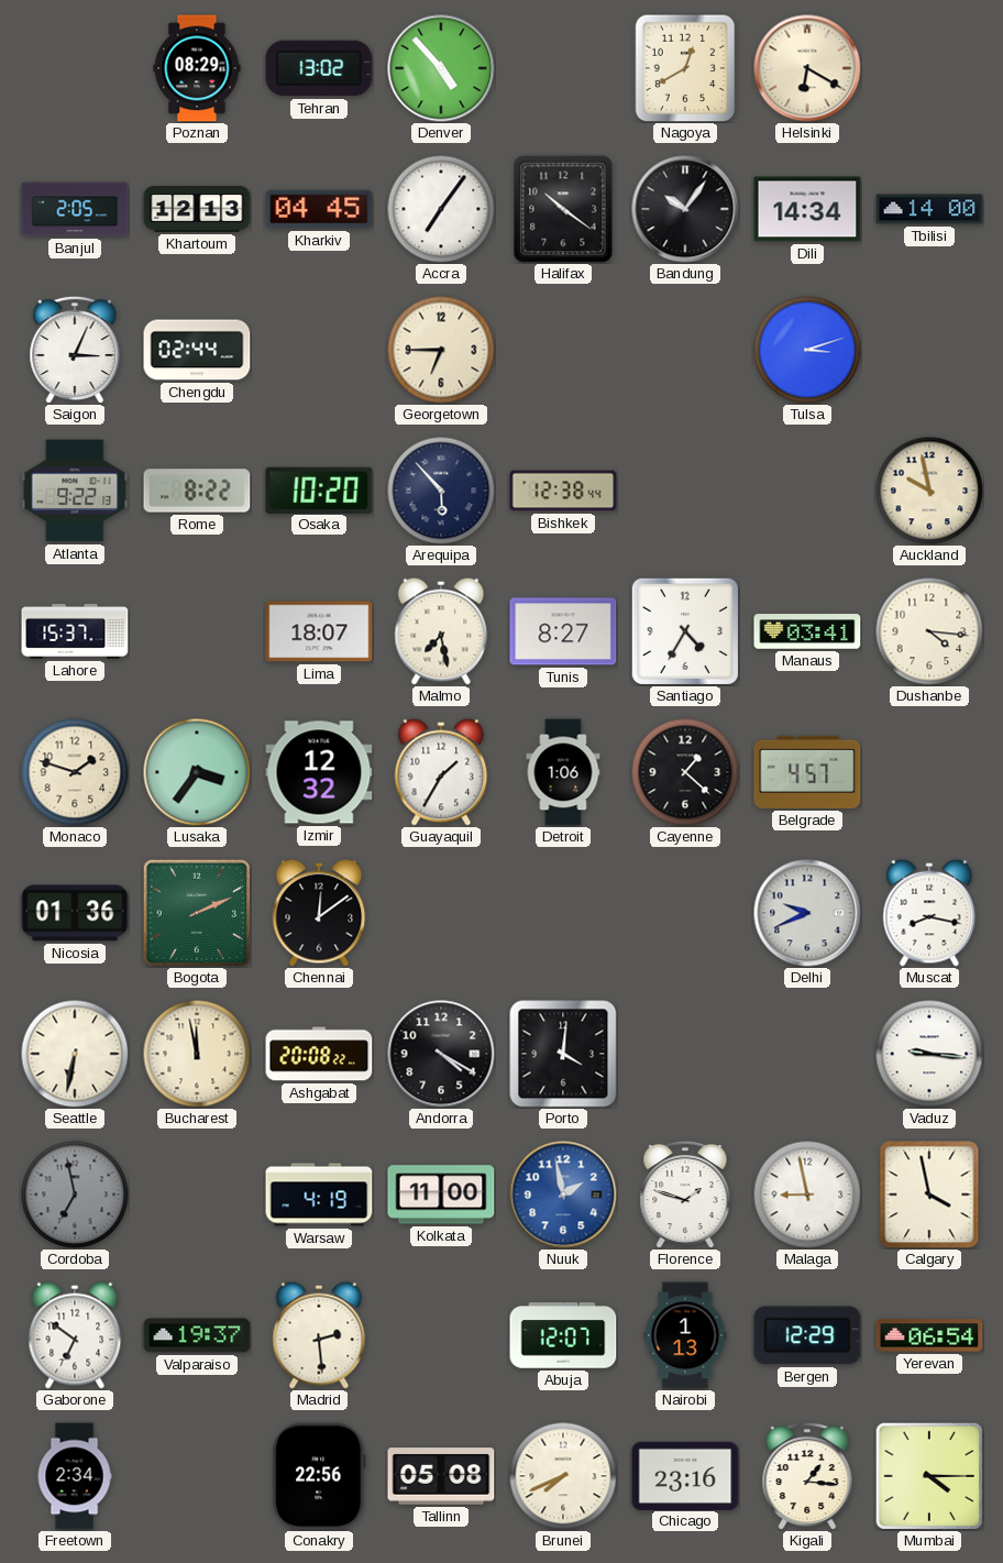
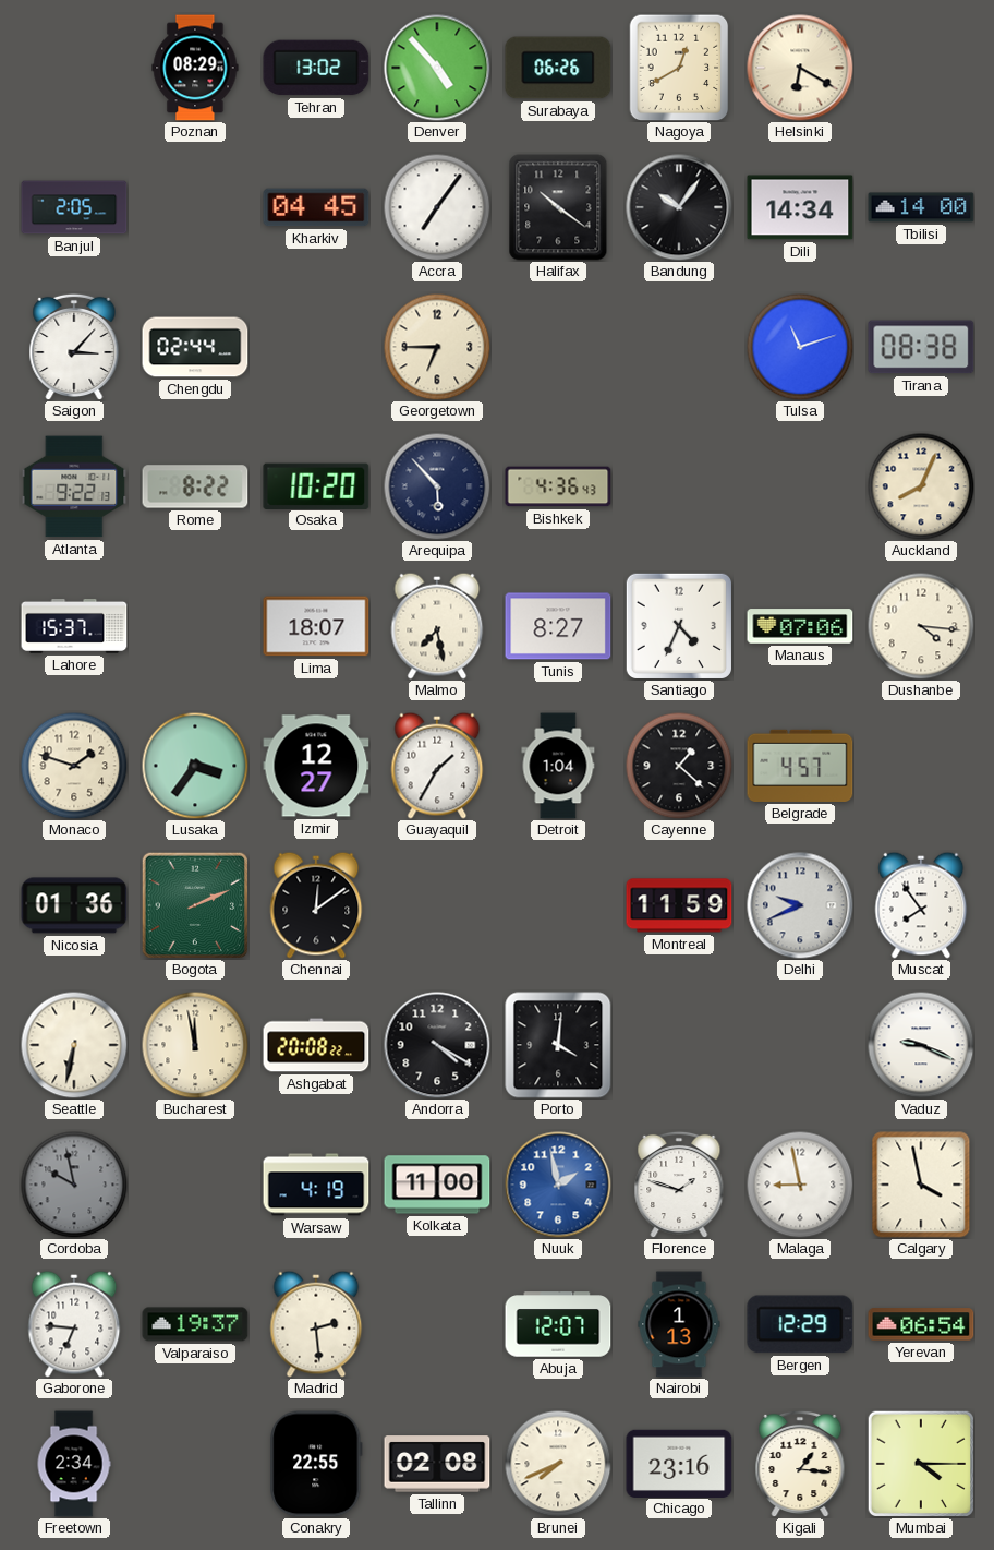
Surabaya: none -> 06:26
Khartoum: 12:13 -> none
Saigon: 3:04 -> 3:07
Tulsa: 3:12 -> 11:12
Tirana: none -> 08:38
Bishkek: 12:38 -> 4:36
Auckland: 9:58 -> 8:04
Santiago: 4:35 -> 4:34
Manaus: 03:41 -> 07:06
Izmir: 12:32 -> 12:27
Detroit: 1:06 -> 1:04
Montreal: none -> 11:59
Muscat: 8:17 -> 7:54
Vaduz: 9:16 -> 9:19
Cordoba: 6:58 -> 9:58
Gaborone: 6:51 -> 6:46
Conakry: 22:56 -> 22:55
Tallinn: 05:08 -> 02:08
